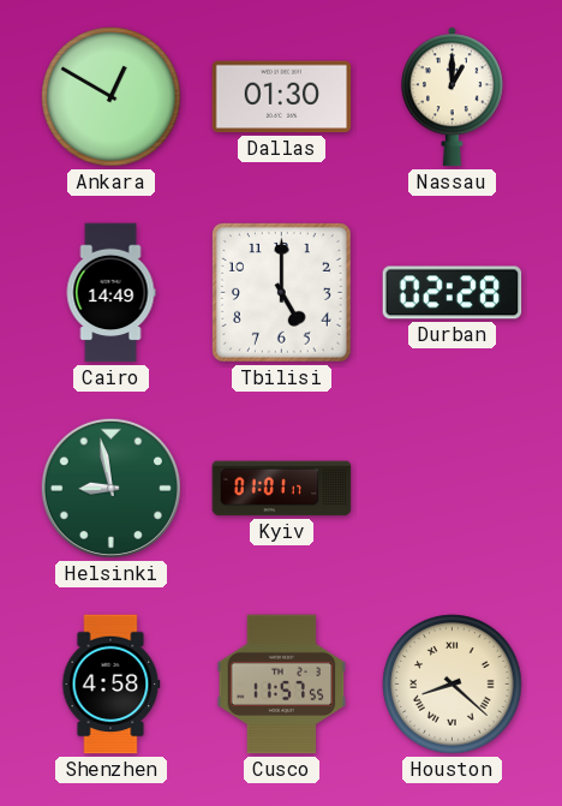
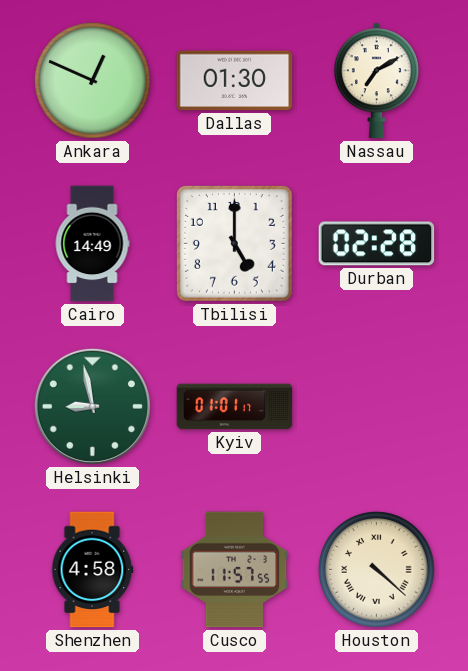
Ankara: 12:50 -> 12:49
Nassau: 1:00 -> 7:10
Houston: 8:22 -> 4:22
